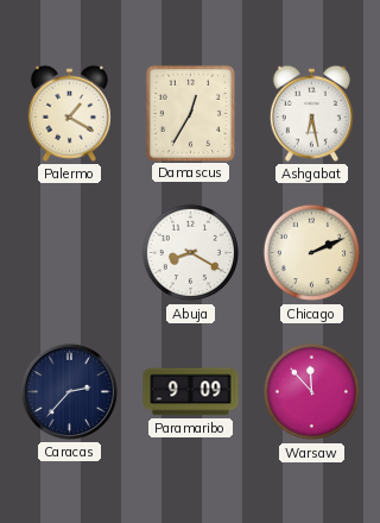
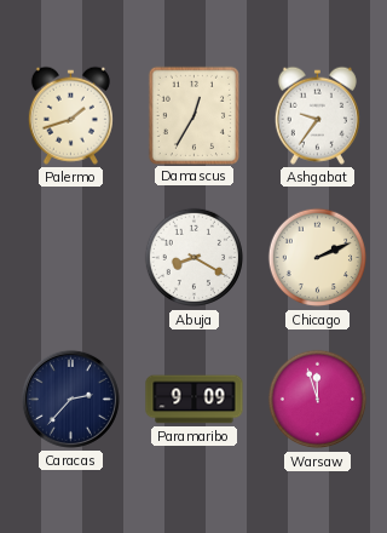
Palermo: 1:20 -> 1:42
Ashgabat: 6:28 -> 9:36
Warsaw: 11:53 -> 11:57
